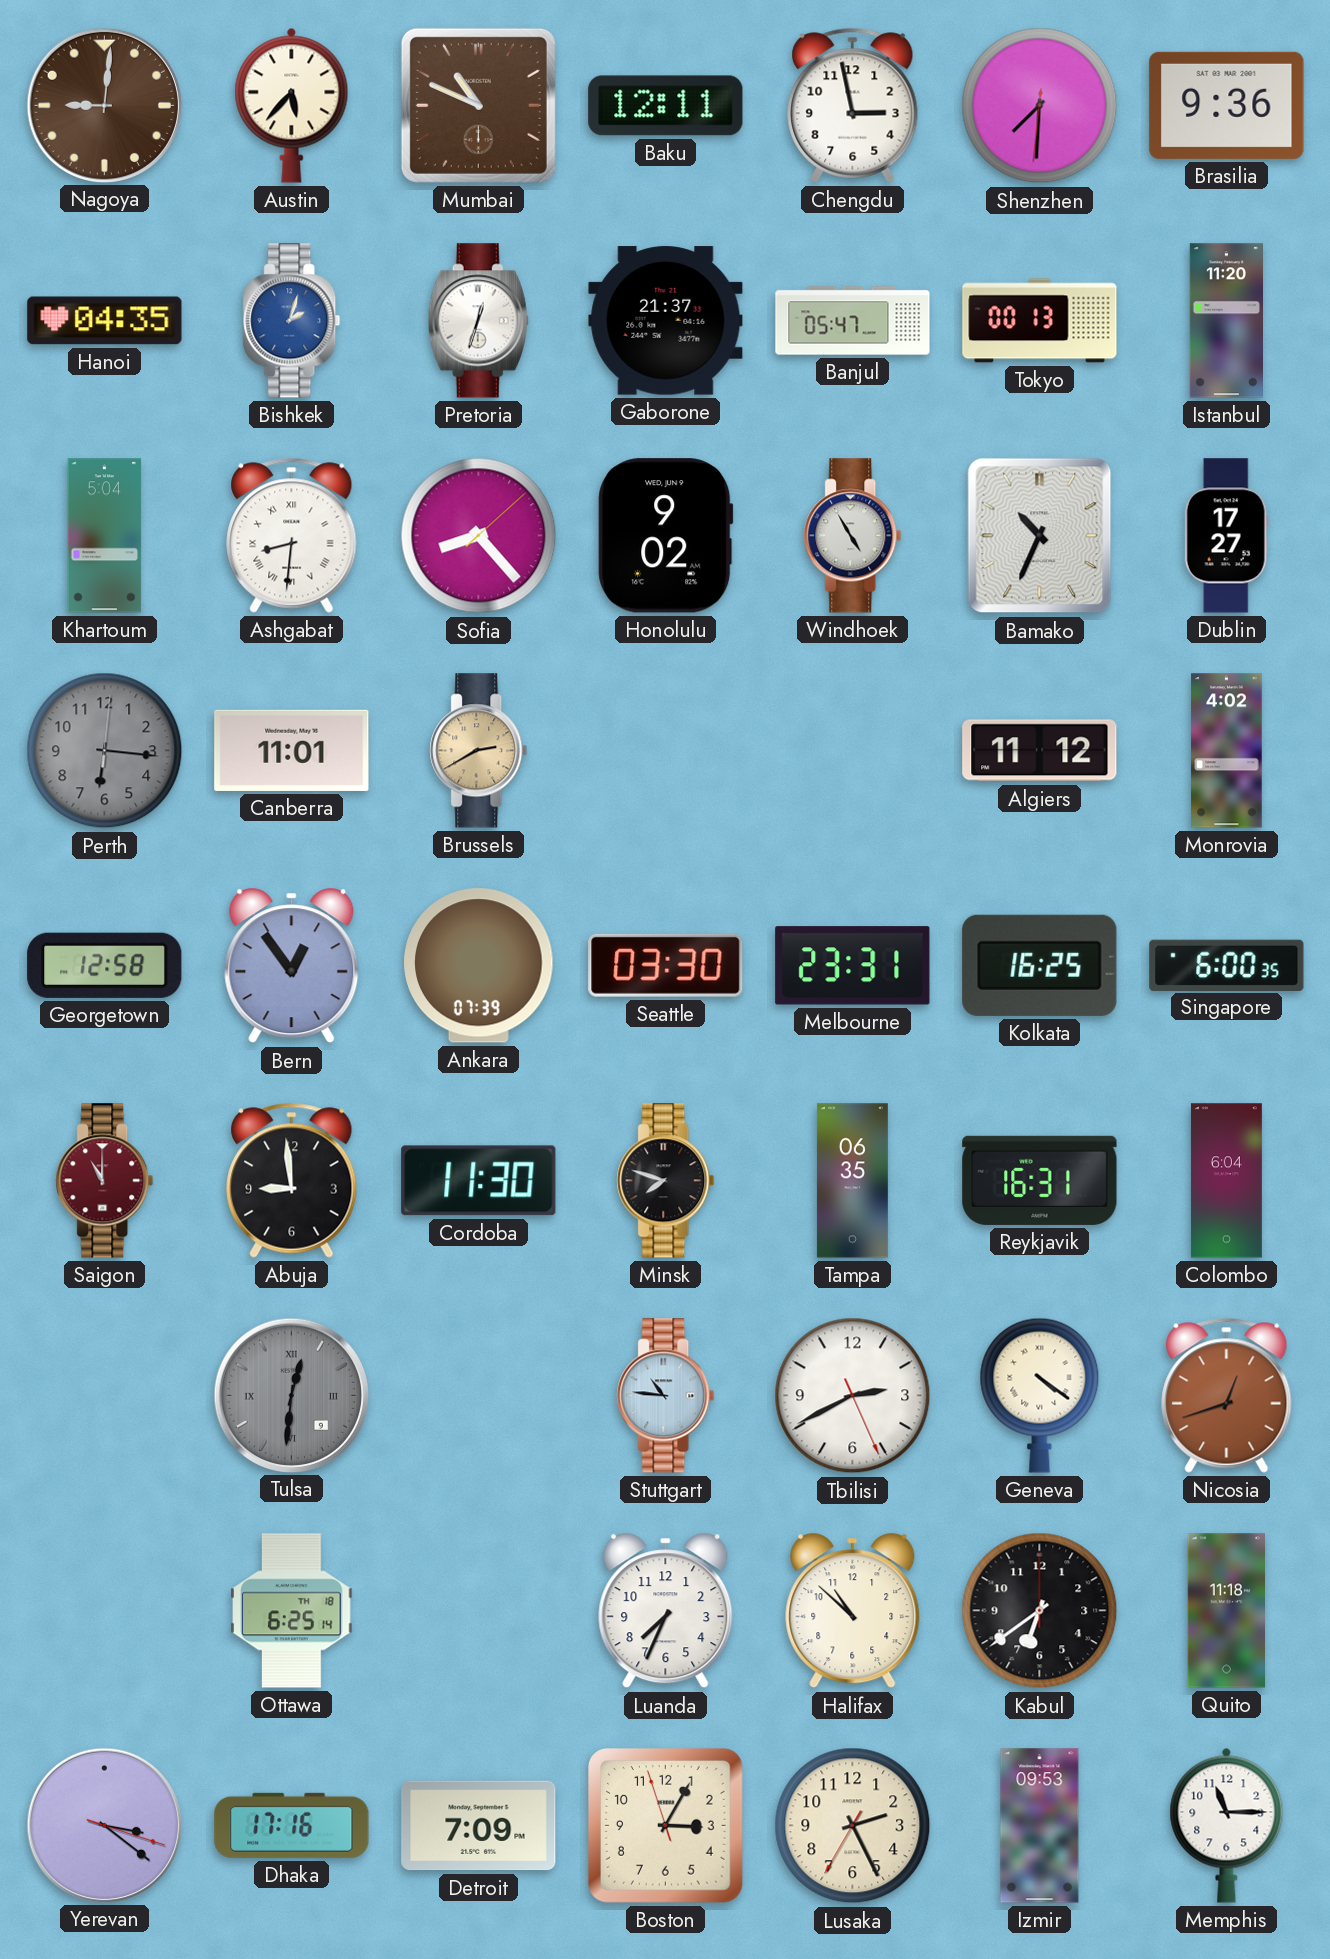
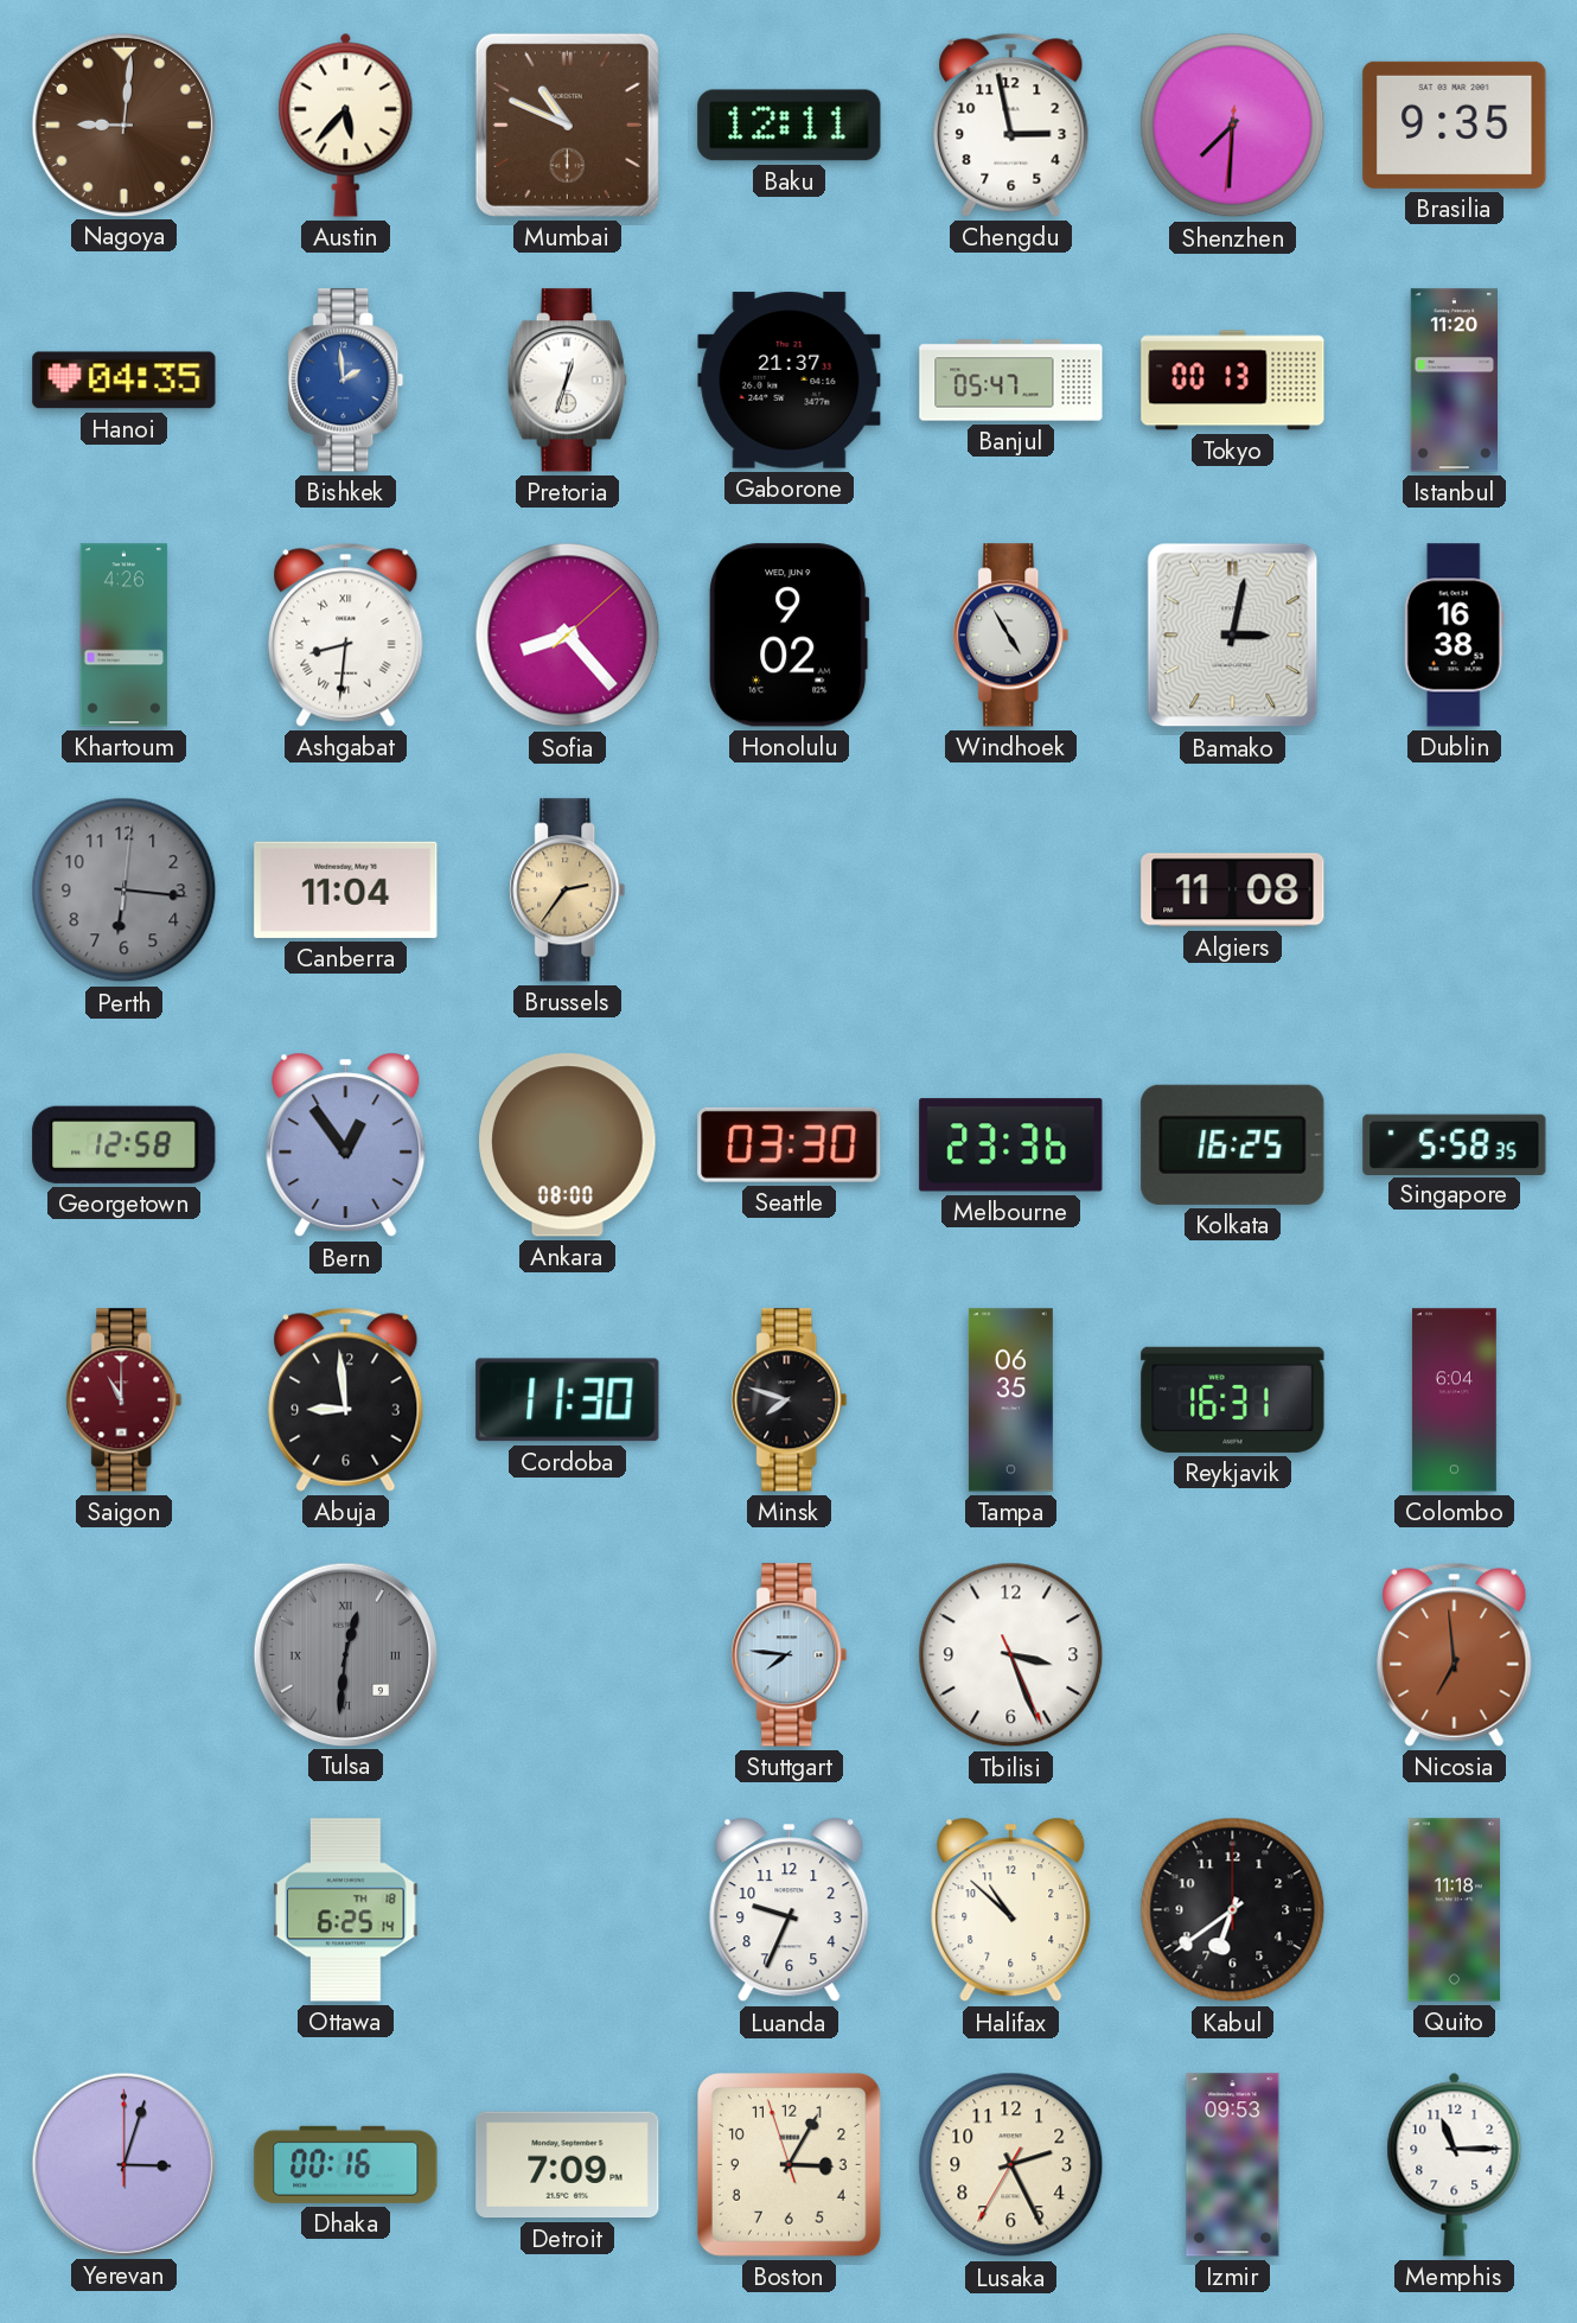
Brasilia: 9:36 -> 9:35
Bishkek: 2:03 -> 1:59
Khartoum: 5:04 -> 4:26
Bamako: 10:34 -> 3:02
Dublin: 17:27 -> 16:38
Canberra: 11:01 -> 11:04
Brussels: 2:40 -> 2:36
Algiers: 11:12 -> 11:08
Monrovia: 4:02 -> none
Ankara: 07:39 -> 08:00
Melbourne: 23:31 -> 23:36
Singapore: 6:00 -> 5:58
Stuttgart: 10:46 -> 7:46
Tbilisi: 2:40 -> 3:26
Geneva: 4:21 -> none
Nicosia: 12:42 -> 6:59
Luanda: 7:34 -> 9:34
Yerevan: 3:21 -> 3:03
Dhaka: 17:16 -> 00:16
